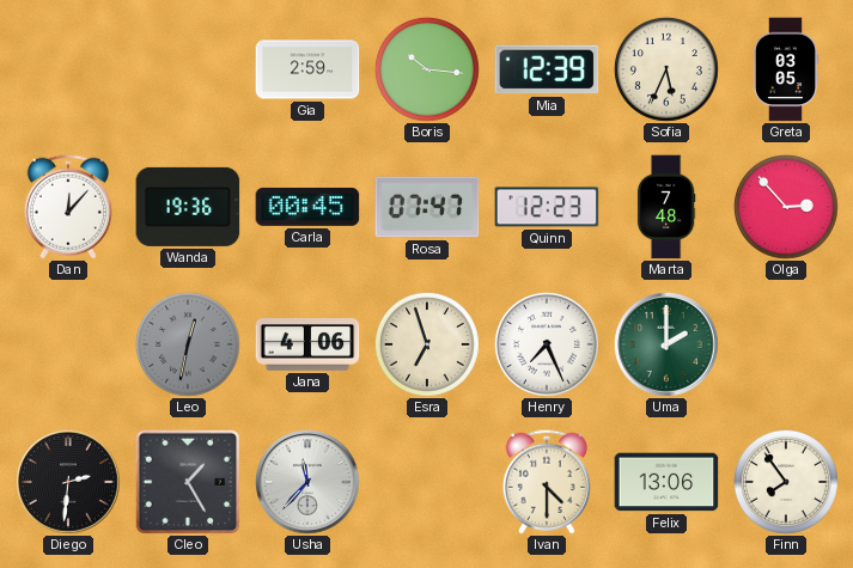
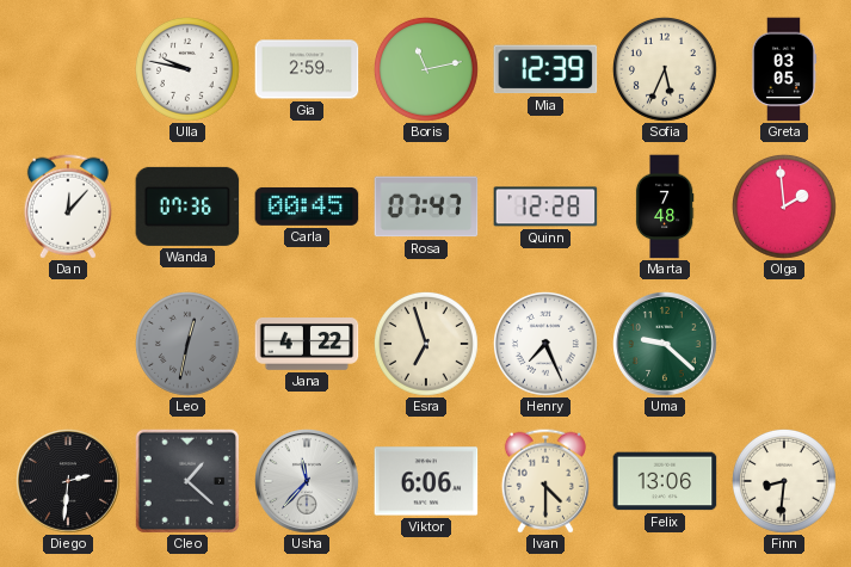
Ulla: none -> 9:47
Boris: 10:16 -> 11:13
Wanda: 19:36 -> 07:36
Quinn: 12:23 -> 12:28
Olga: 2:53 -> 1:59
Jana: 4:06 -> 4:22
Uma: 2:00 -> 9:22
Cleo: 1:25 -> 1:22
Viktor: none -> 6:06
Finn: 7:54 -> 8:31
